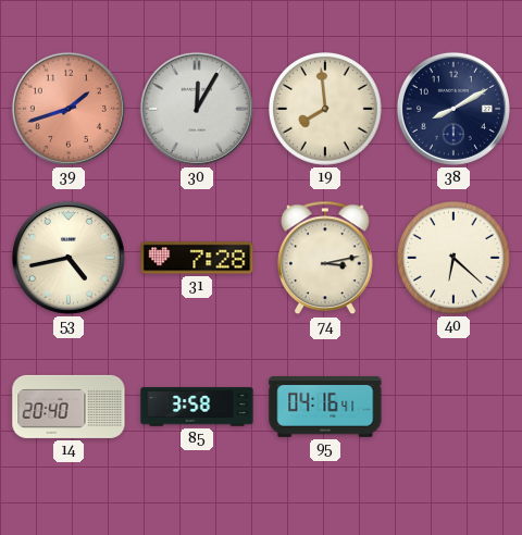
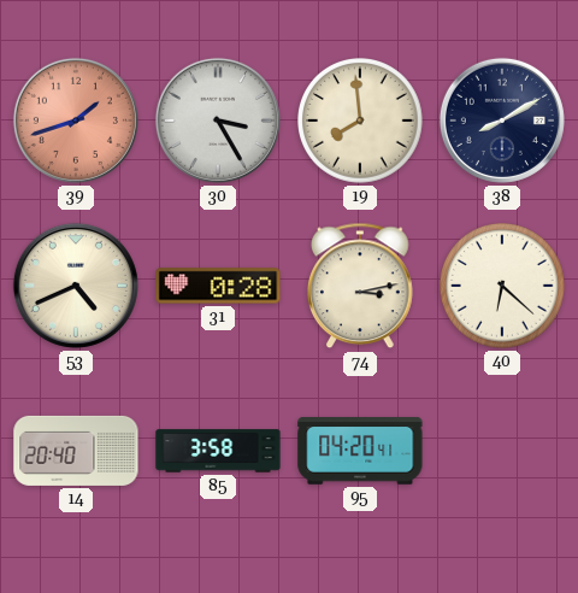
30: 12:05 -> 3:25
53: 4:43 -> 4:41
31: 7:28 -> 0:28
95: 04:16 -> 04:20
